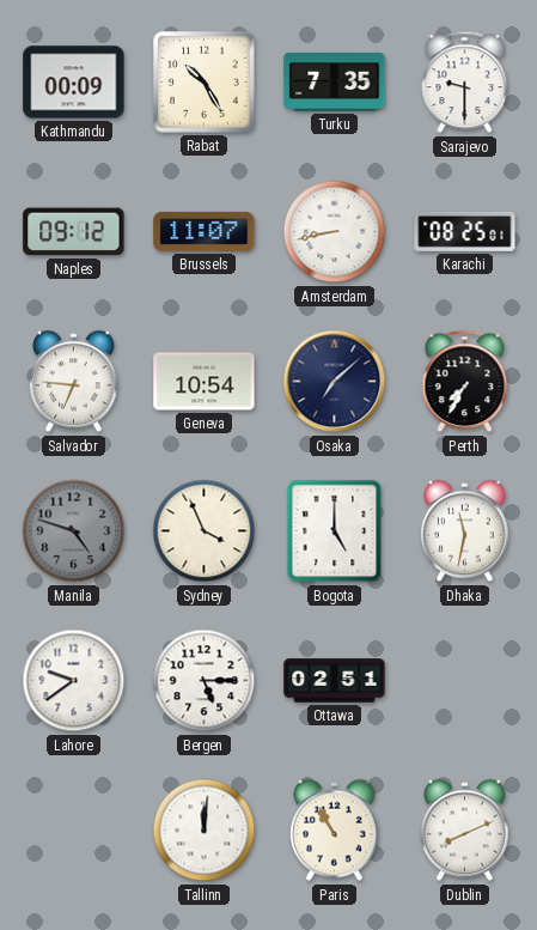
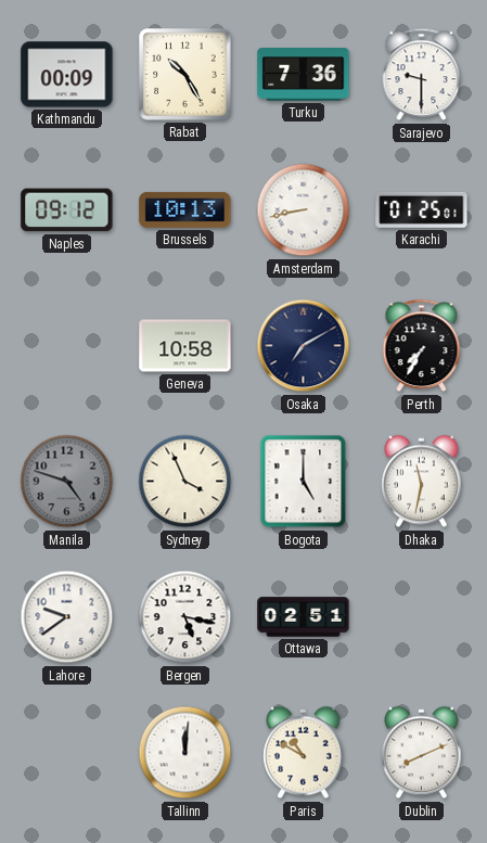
Turku: 7:35 -> 7:36
Brussels: 11:07 -> 10:13
Karachi: 08:25 -> 01:25
Salvador: 6:46 -> none
Geneva: 10:54 -> 10:58
Osaka: 7:08 -> 7:10
Bergen: 5:15 -> 5:17
Paris: 10:55 -> 10:50
